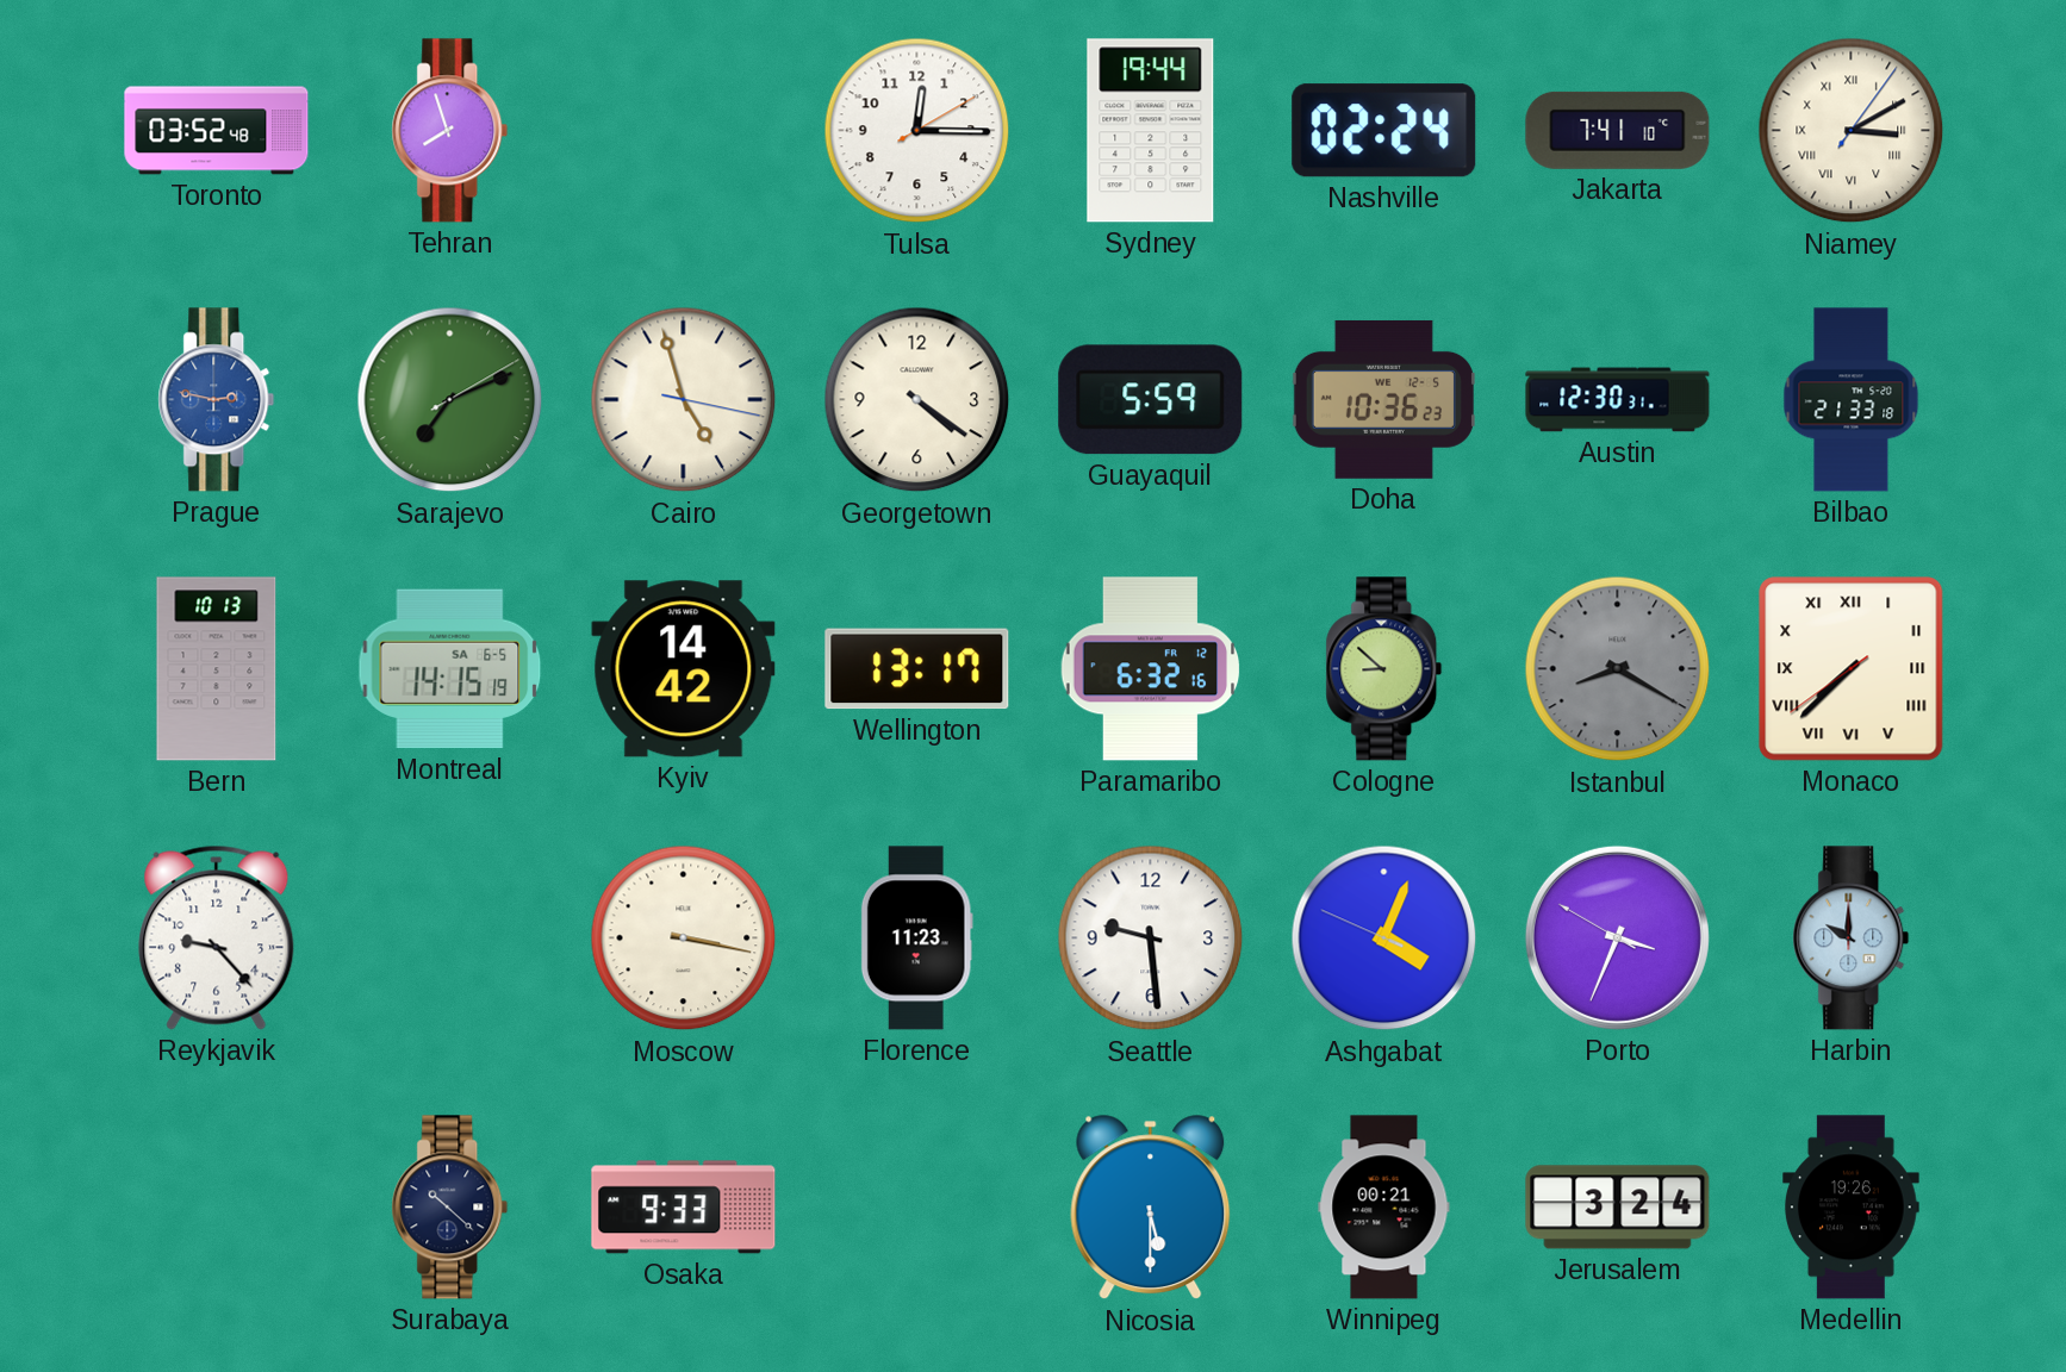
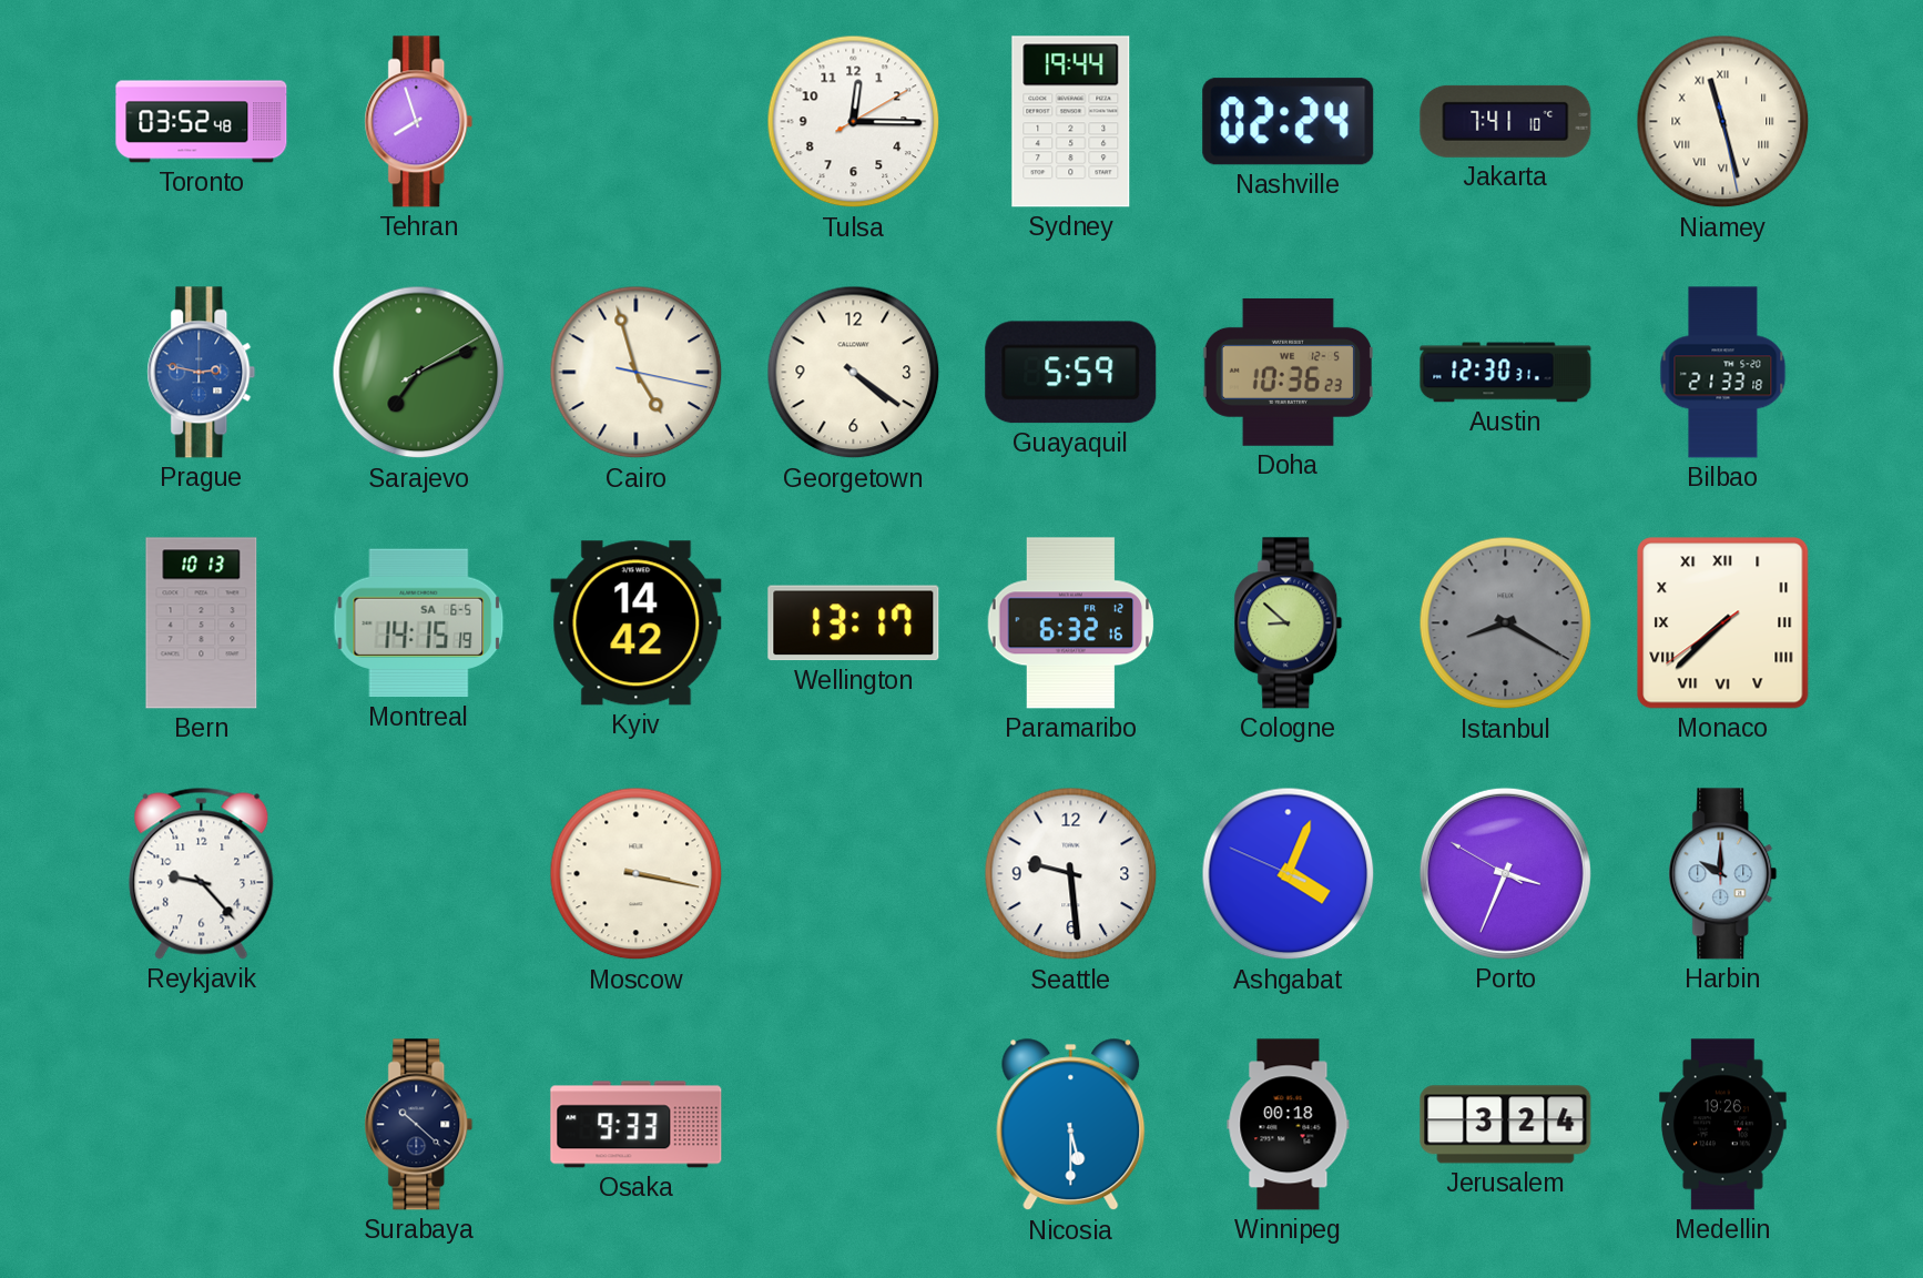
Niamey: 3:10 -> 11:27
Florence: 11:23 -> none
Winnipeg: 00:21 -> 00:18
